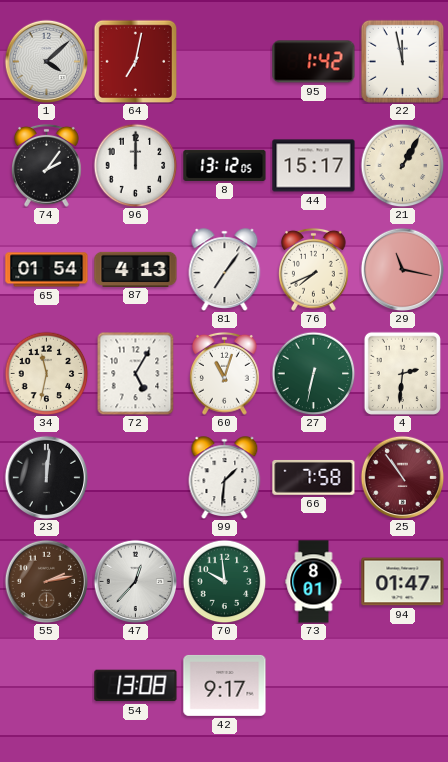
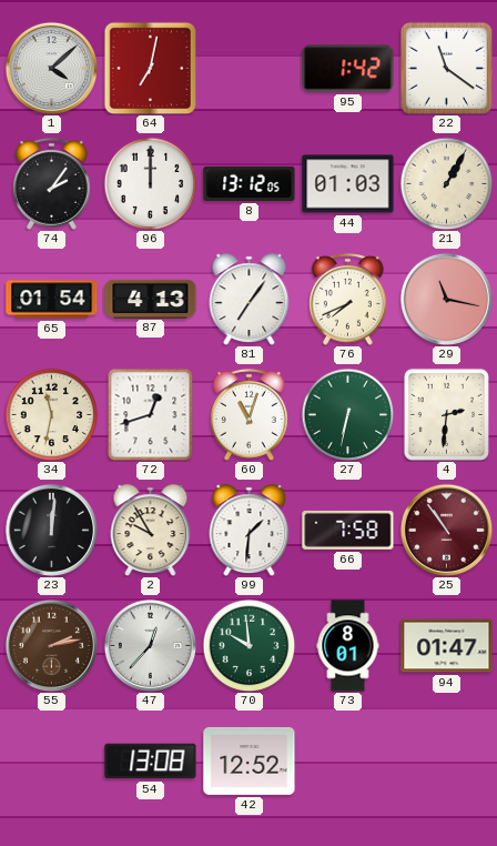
22: 11:58 -> 11:21
44: 15:17 -> 01:03
72: 5:05 -> 12:42
2: none -> 9:55
42: 9:17 -> 12:52
